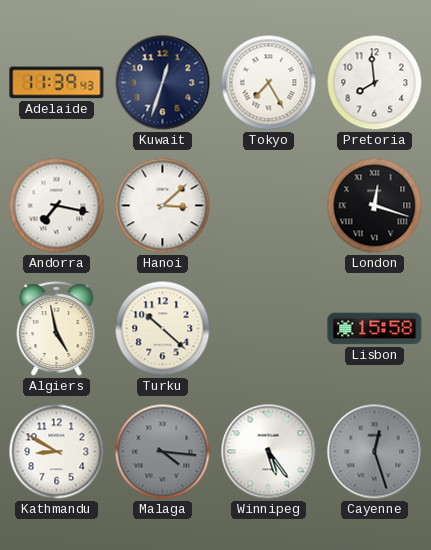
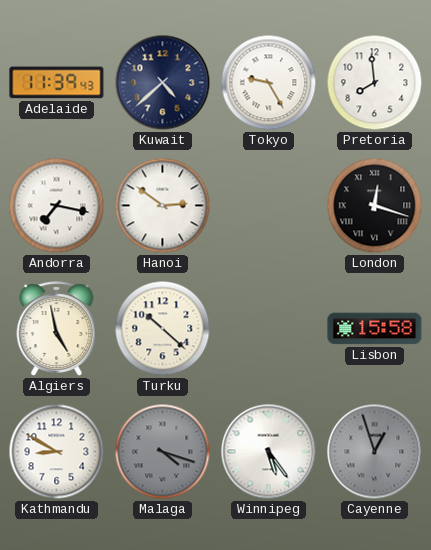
Kuwait: 12:33 -> 4:38
Tokyo: 7:25 -> 9:25
Hanoi: 3:08 -> 2:51
Malaga: 4:16 -> 4:18
Cayenne: 12:27 -> 12:57
